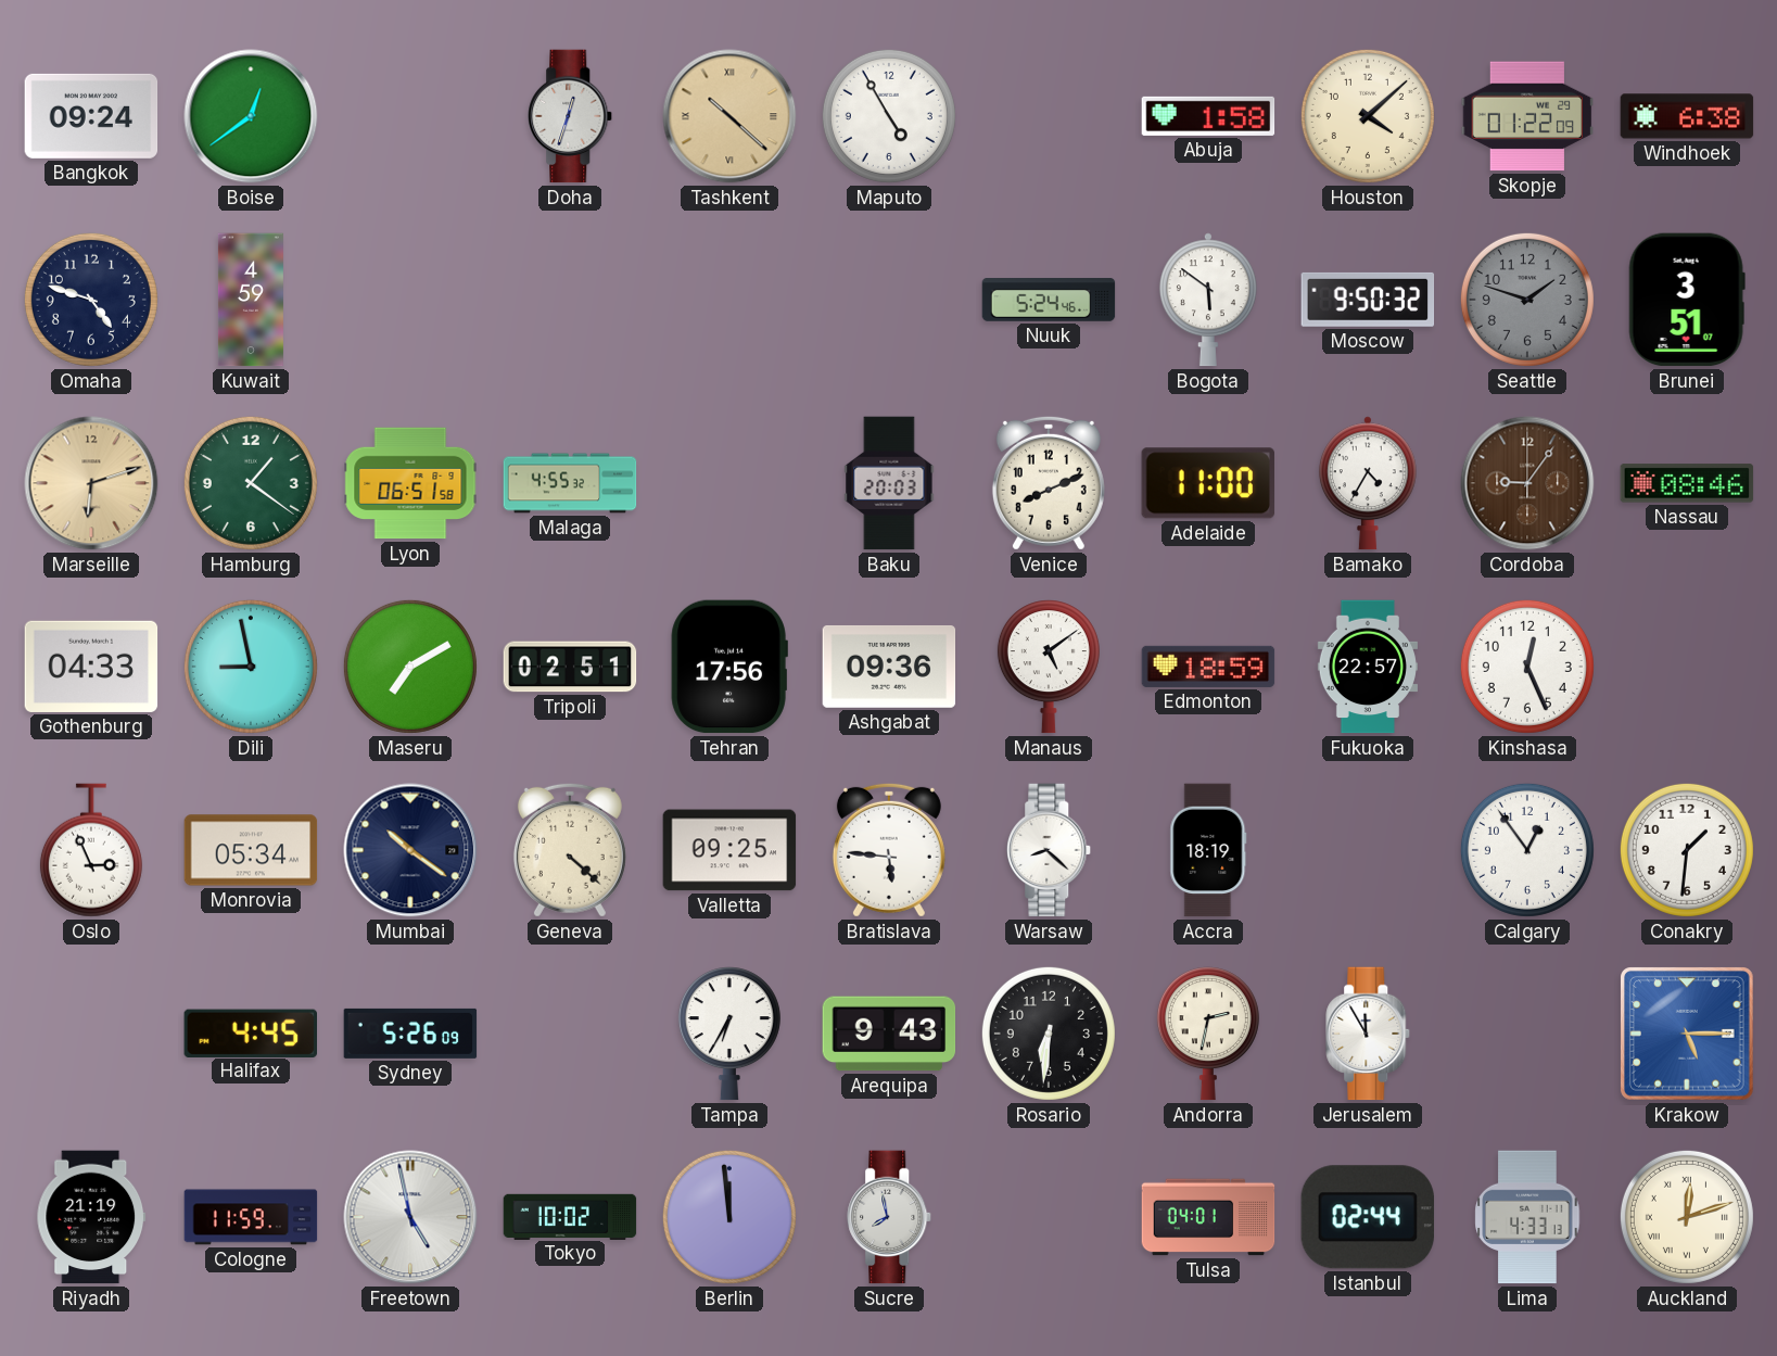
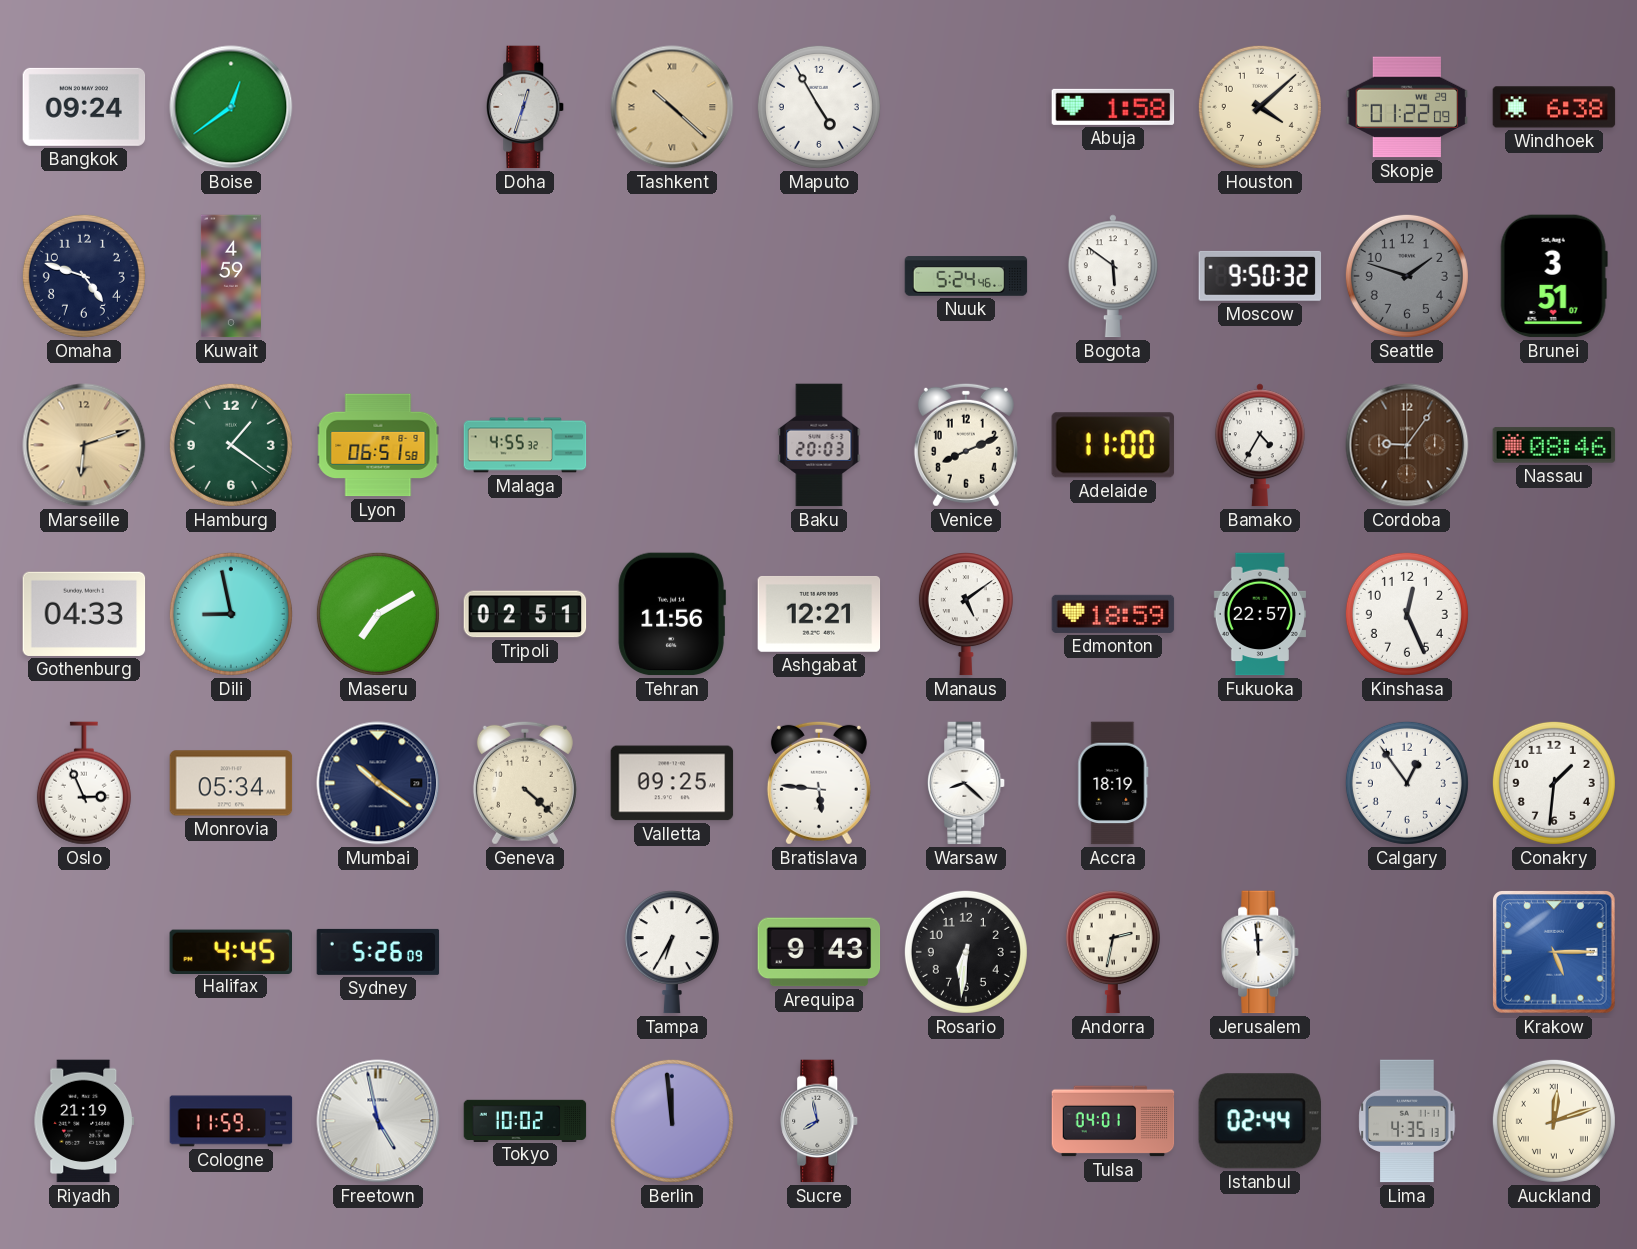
Tehran: 17:56 -> 11:56
Ashgabat: 09:36 -> 12:21
Jerusalem: 11:55 -> 11:59
Lima: 4:33 -> 4:35
